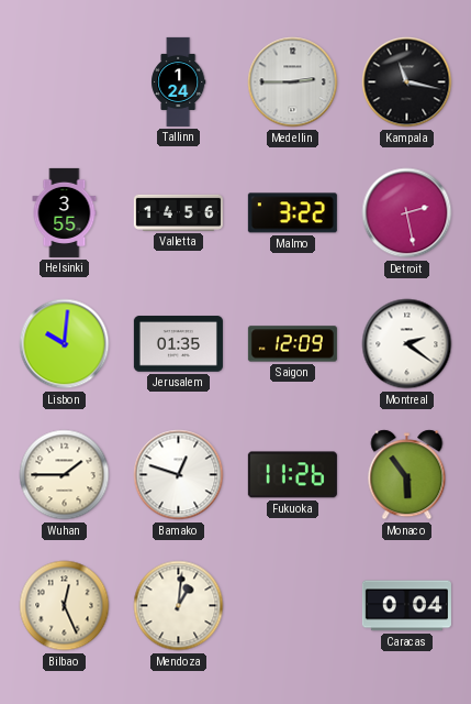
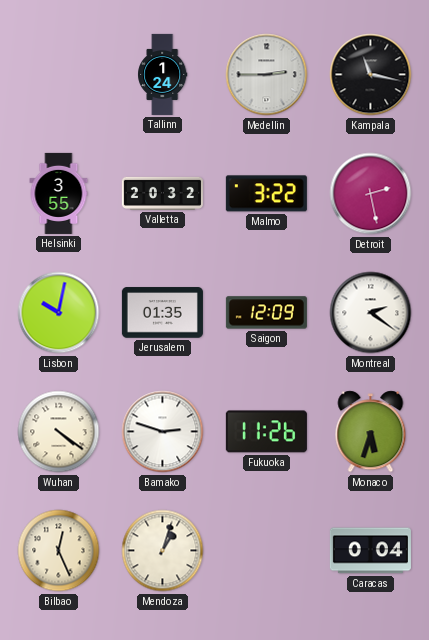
Valletta: 14:56 -> 20:32
Lisbon: 10:01 -> 10:02
Wuhan: 1:45 -> 4:21
Bamako: 12:48 -> 2:48
Monaco: 5:54 -> 5:33
Mendoza: 1:01 -> 1:03
